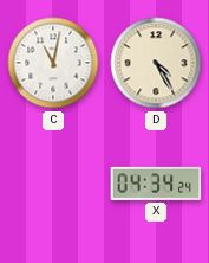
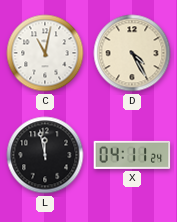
L: none -> 11:58
X: 04:34 -> 04:11
